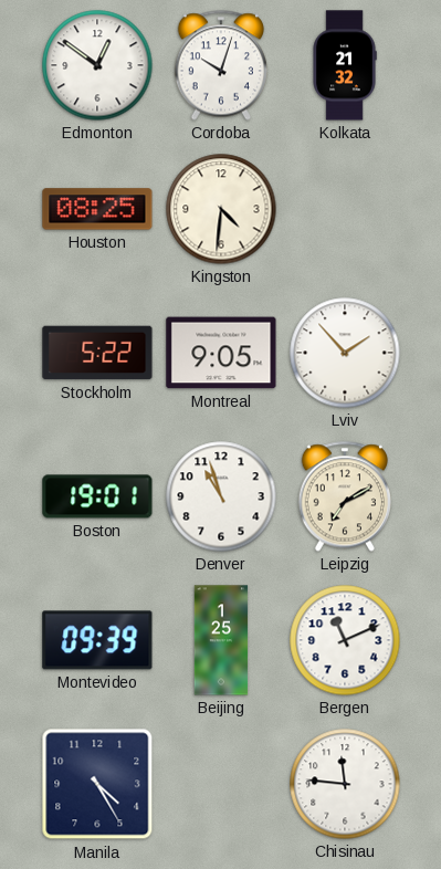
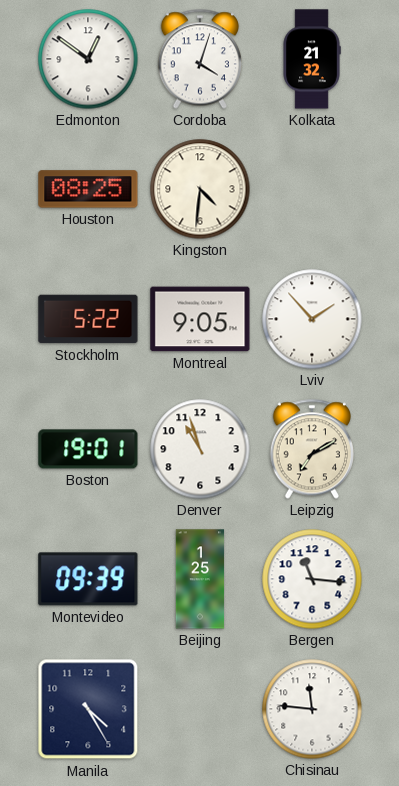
Cordoba: 10:03 -> 4:03
Bergen: 11:11 -> 11:16
